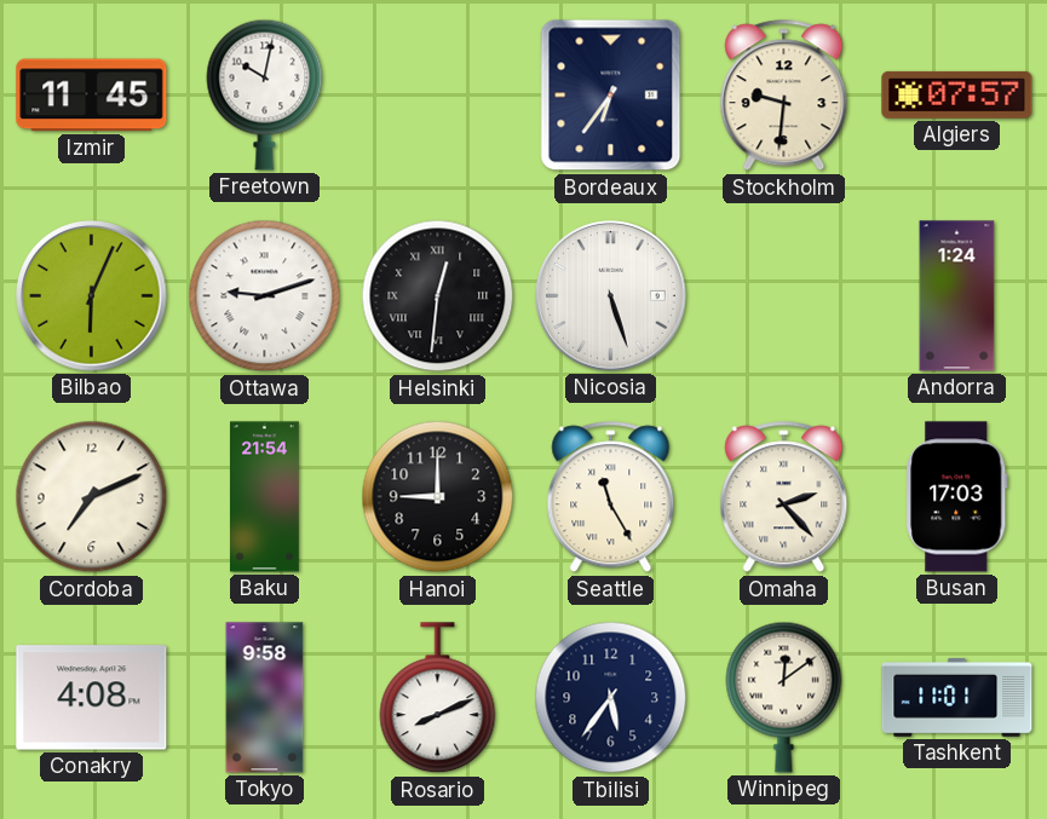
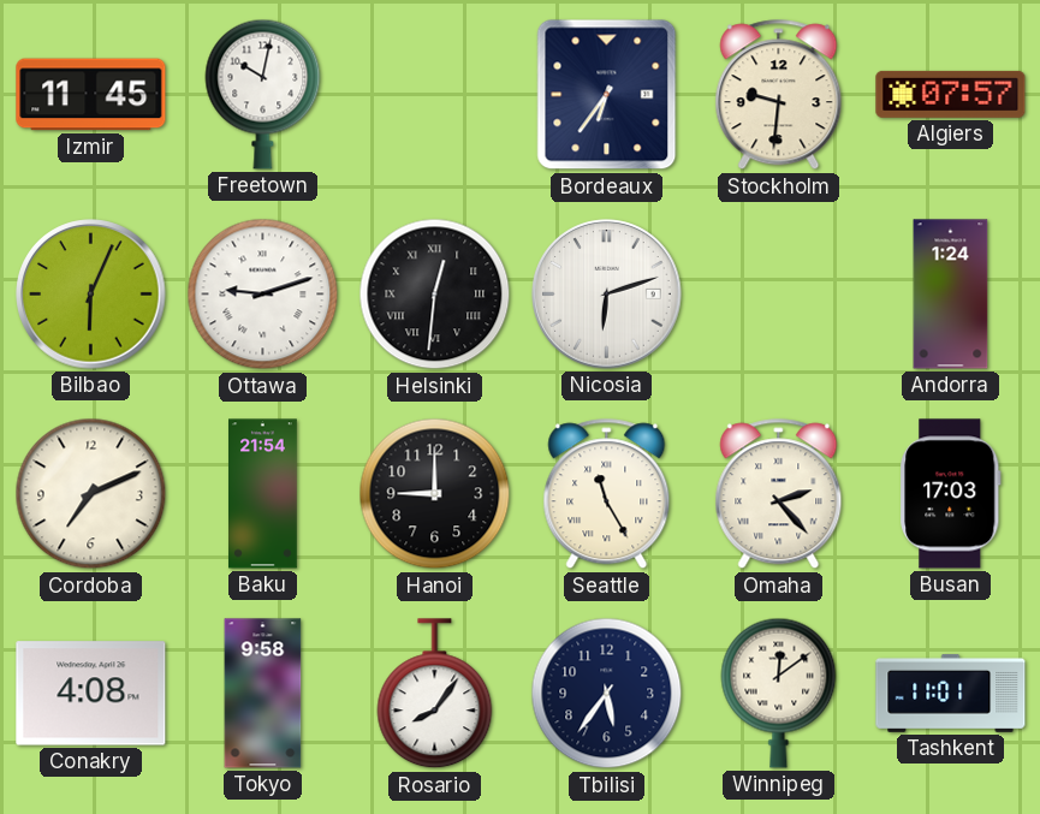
Nicosia: 5:27 -> 6:12
Rosario: 8:11 -> 8:06
